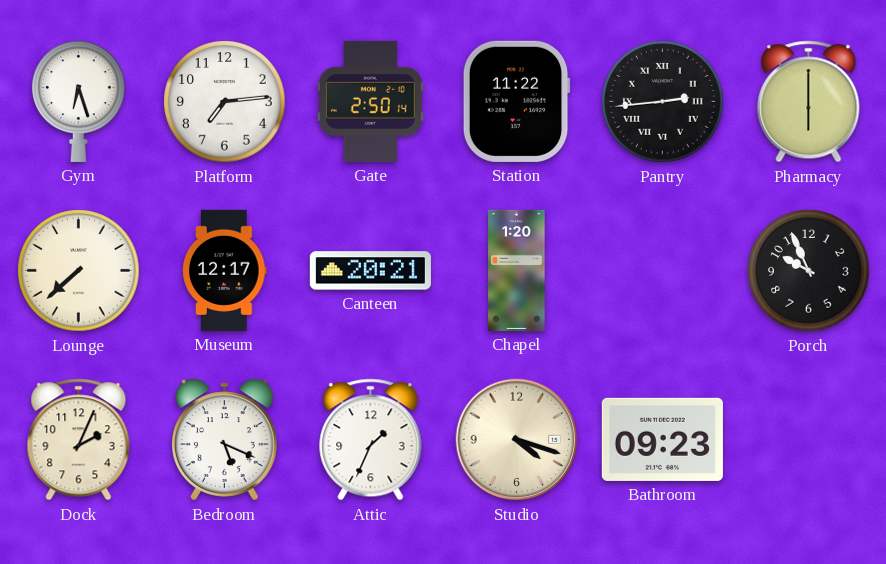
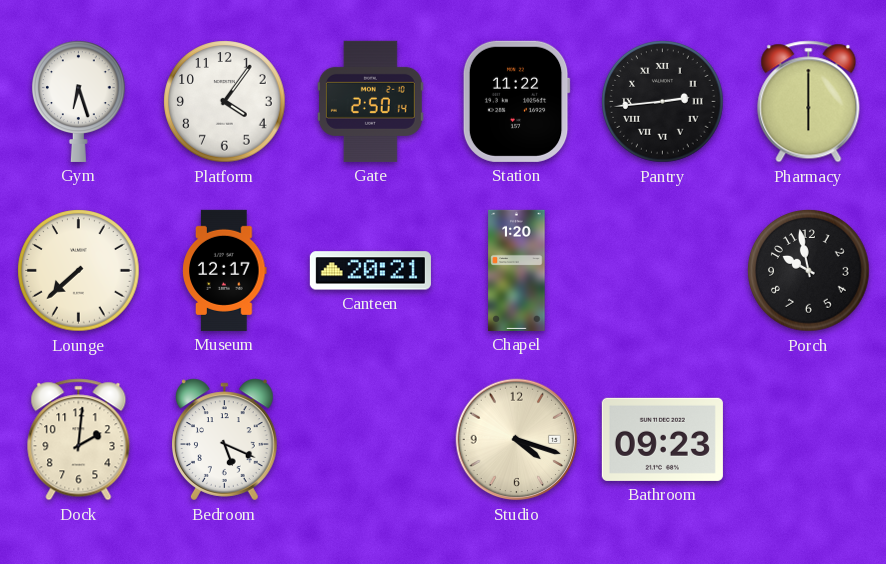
Platform: 7:14 -> 4:06
Porch: 9:56 -> 9:58
Dock: 2:04 -> 2:01
Attic: 1:34 -> none
